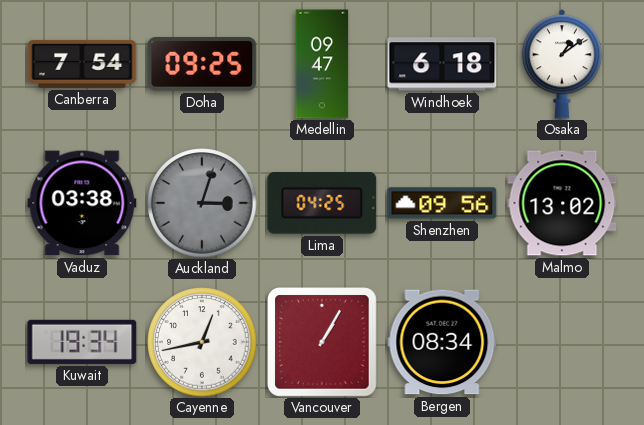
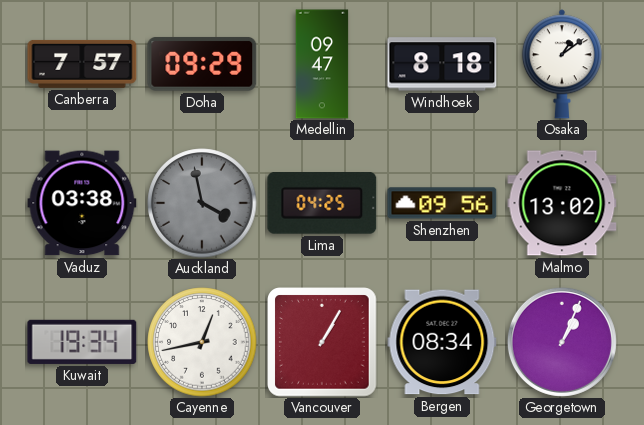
Canberra: 7:54 -> 7:57
Doha: 09:25 -> 09:29
Windhoek: 6:18 -> 8:18
Auckland: 3:03 -> 3:58
Georgetown: none -> 1:04
